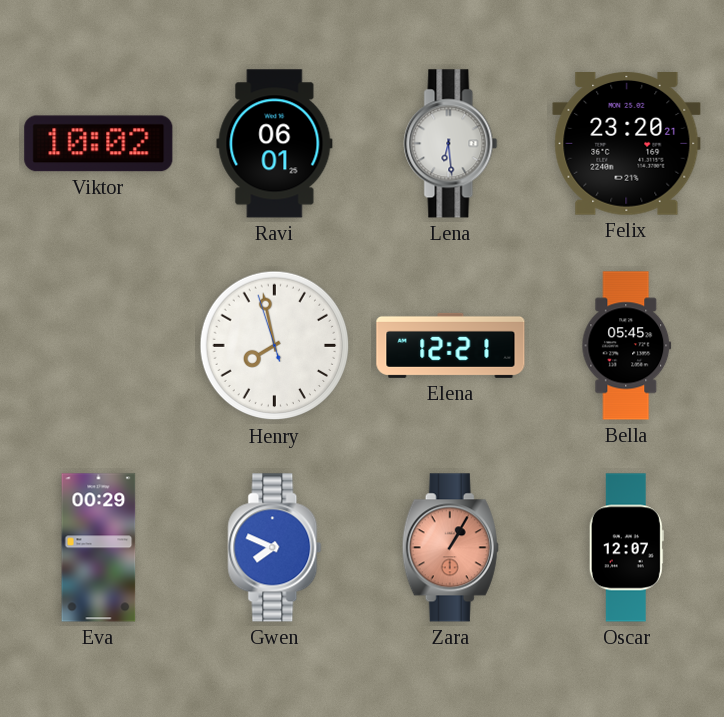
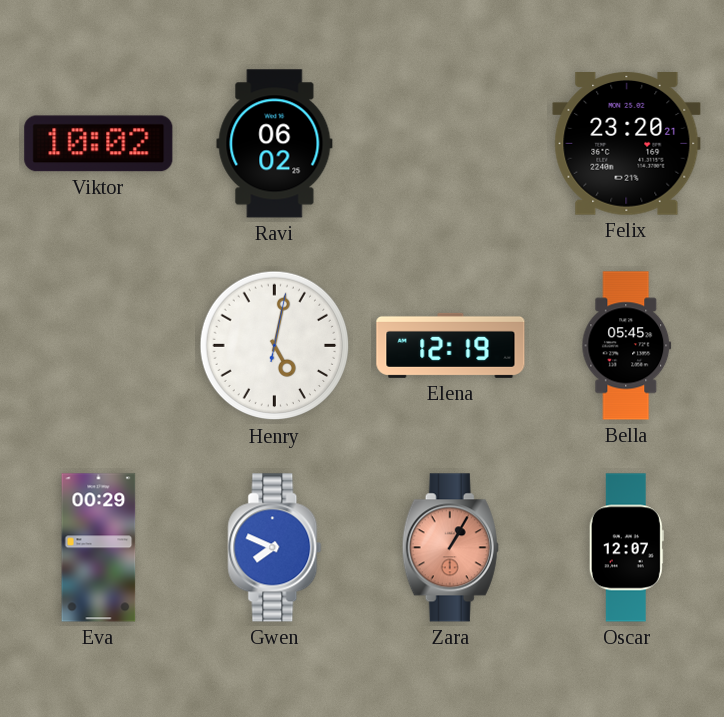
Ravi: 06:01 -> 06:02
Lena: 6:29 -> none
Henry: 7:57 -> 5:02
Elena: 12:21 -> 12:19
